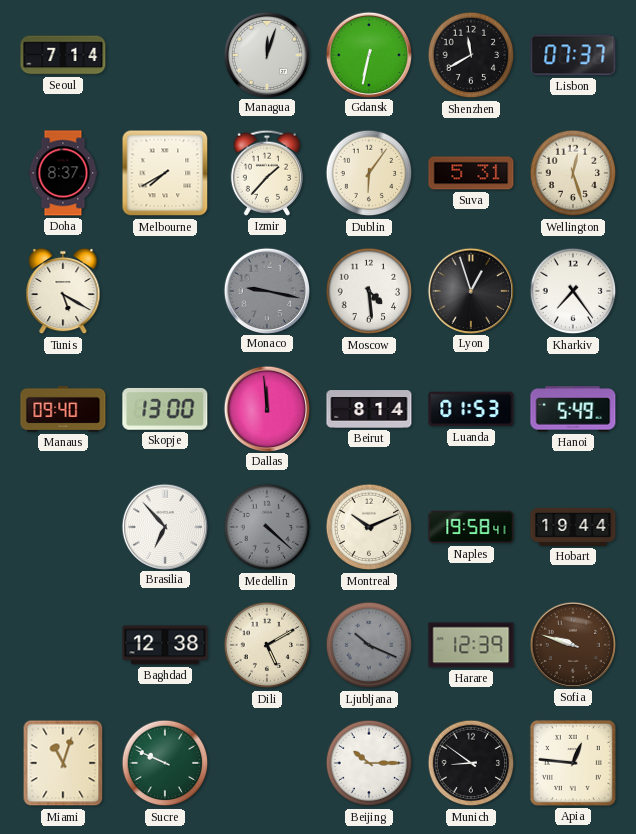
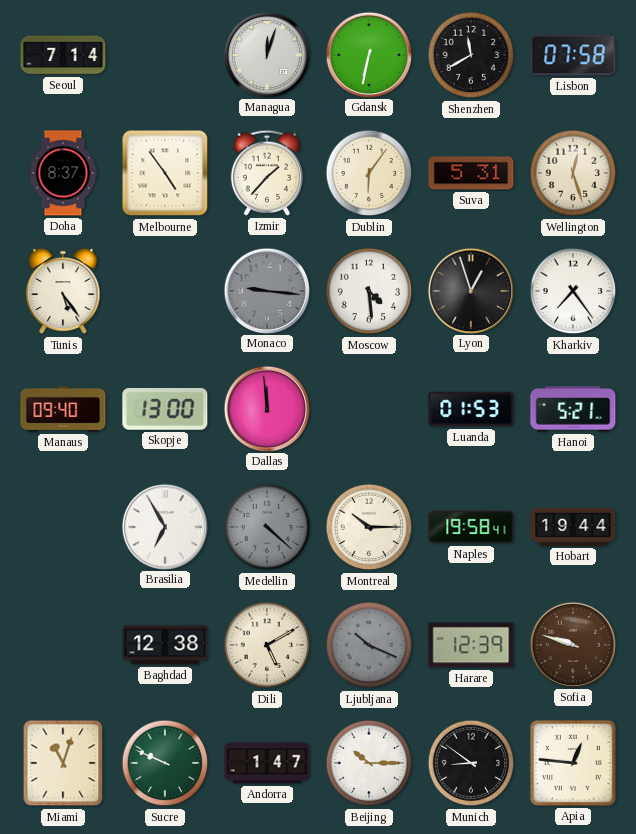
Lisbon: 07:37 -> 07:58
Melbourne: 7:40 -> 4:54
Tunis: 5:20 -> 5:24
Monaco: 9:17 -> 9:16
Beirut: 8:14 -> none
Hanoi: 5:49 -> 5:21
Brasilia: 6:53 -> 6:55
Montreal: 10:11 -> 10:15
Andorra: none -> 1:47
